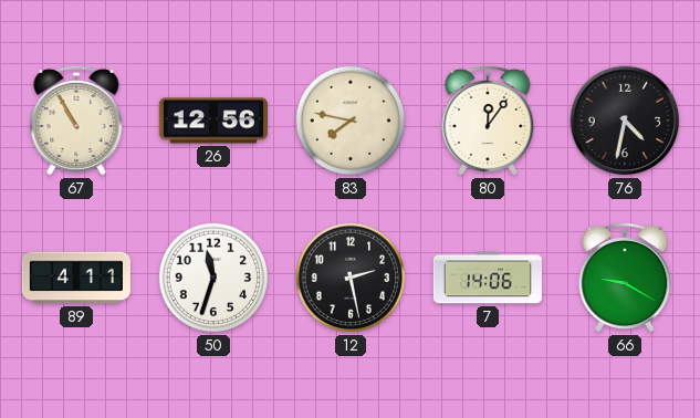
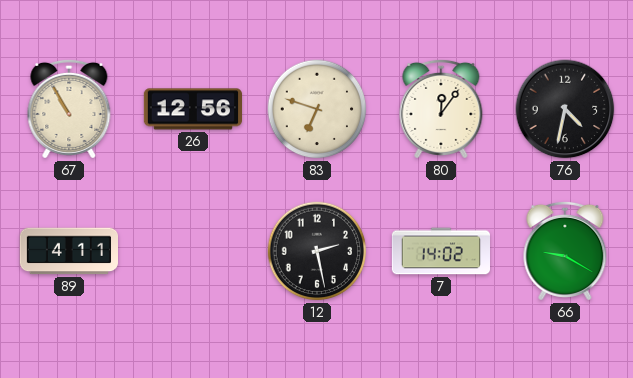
83: 7:47 -> 6:48
50: 11:33 -> none
7: 14:06 -> 14:02
